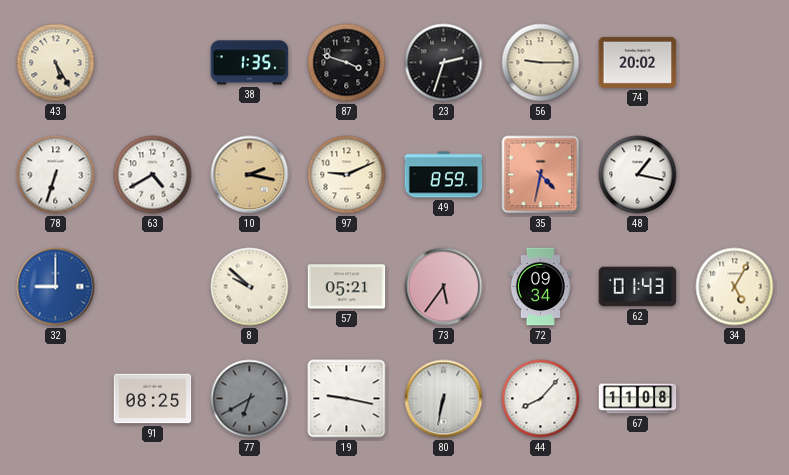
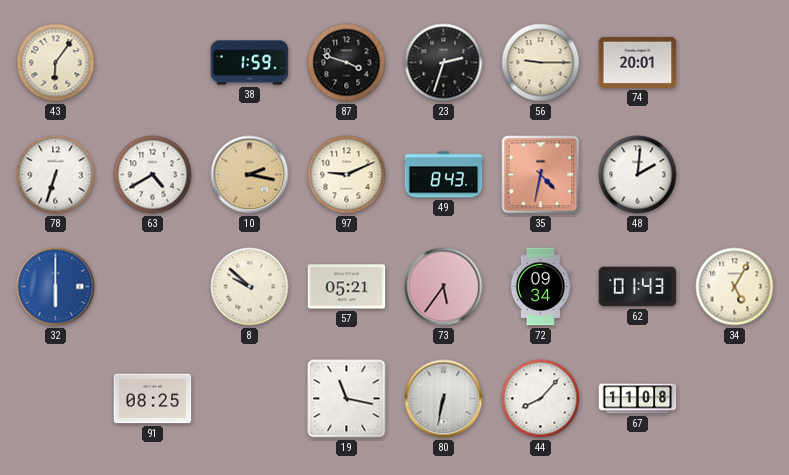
43: 5:25 -> 6:06
38: 1:35 -> 1:59
74: 20:02 -> 20:01
49: 8:59 -> 8:43
48: 1:17 -> 2:01
32: 9:00 -> 6:00
77: 6:40 -> none
19: 9:17 -> 11:17
